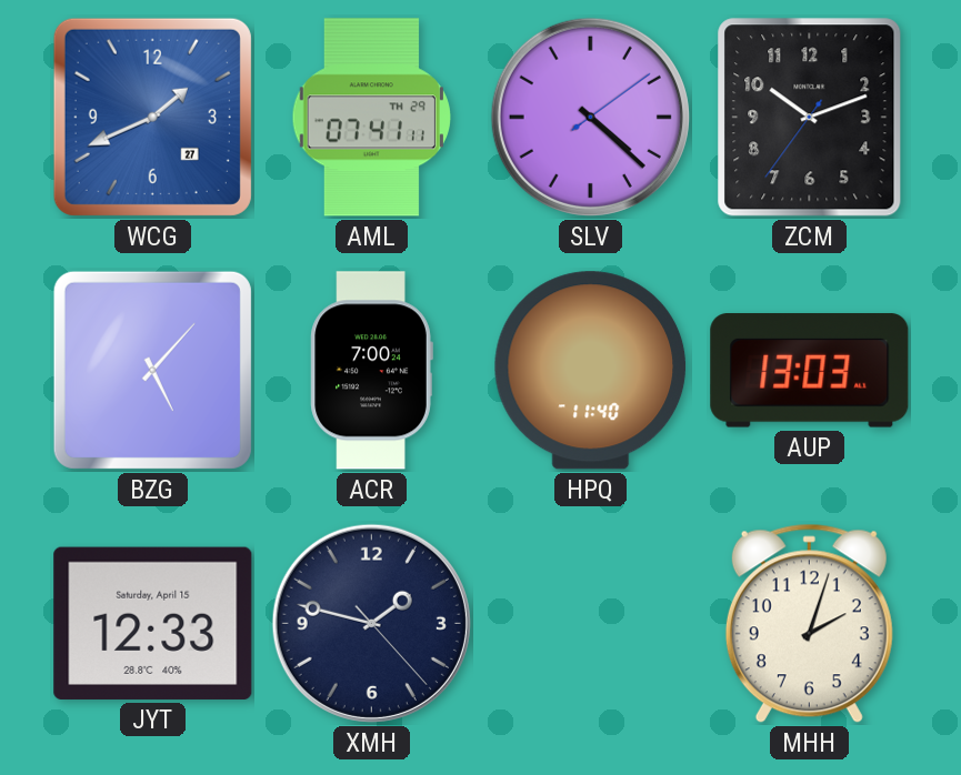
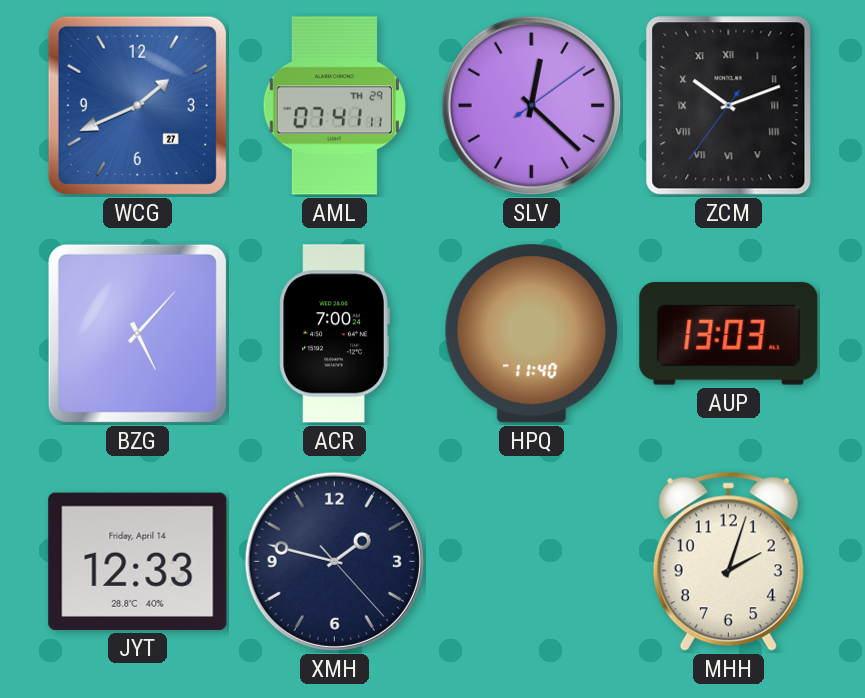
SLV: 4:22 -> 12:22
ZCM numerals: Arabic -> Roman
JYT date: Saturday, April 15 -> Friday, April 14
